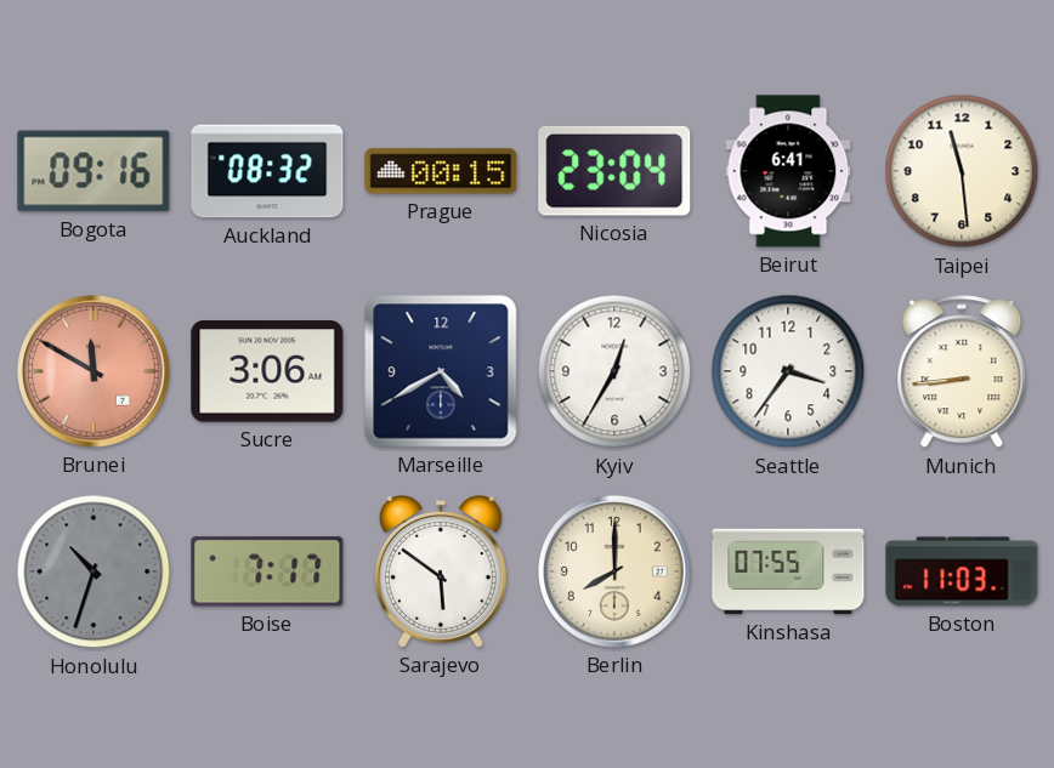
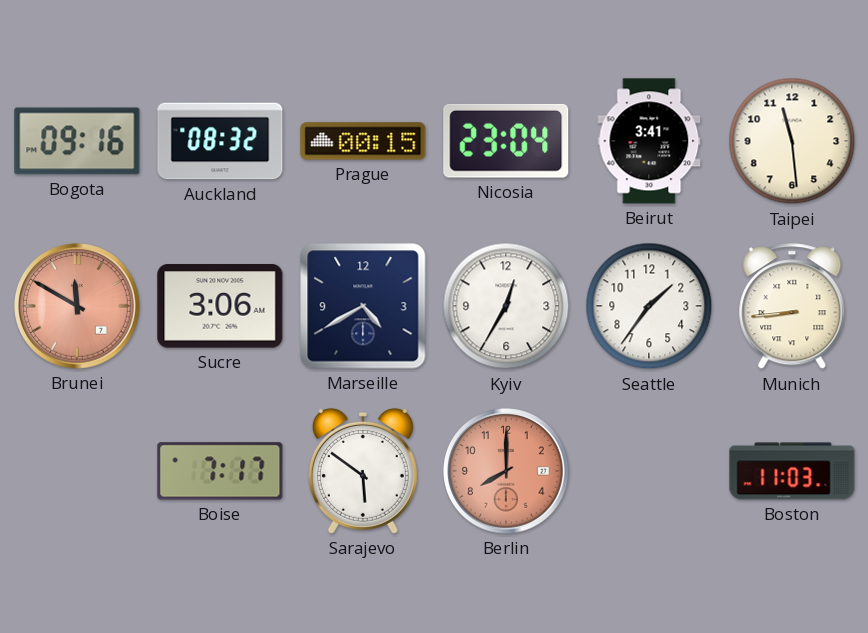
Beirut: 6:41 -> 3:41
Seattle: 3:36 -> 1:36
Honolulu: 10:33 -> none
Berlin dial: cream -> salmon
Kinshasa: 07:55 -> none
